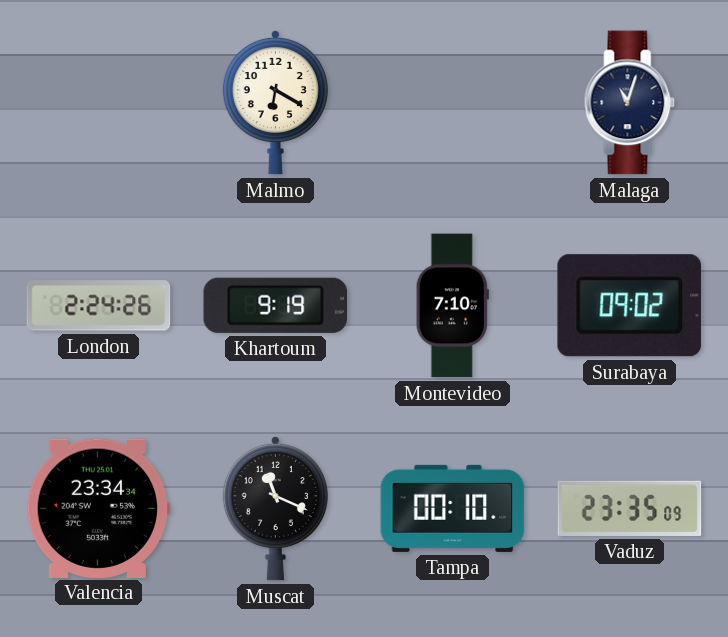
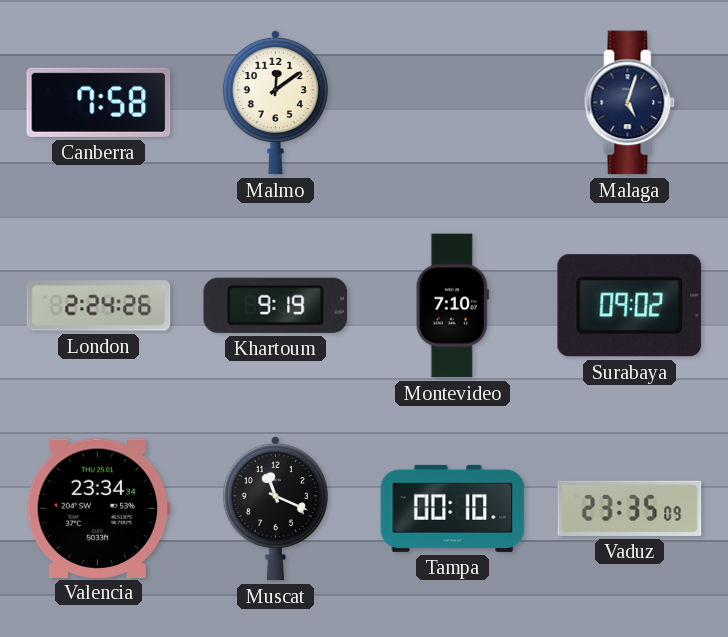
Canberra: none -> 7:58
Malmo: 6:20 -> 12:09
Malaga: 11:03 -> 5:03
